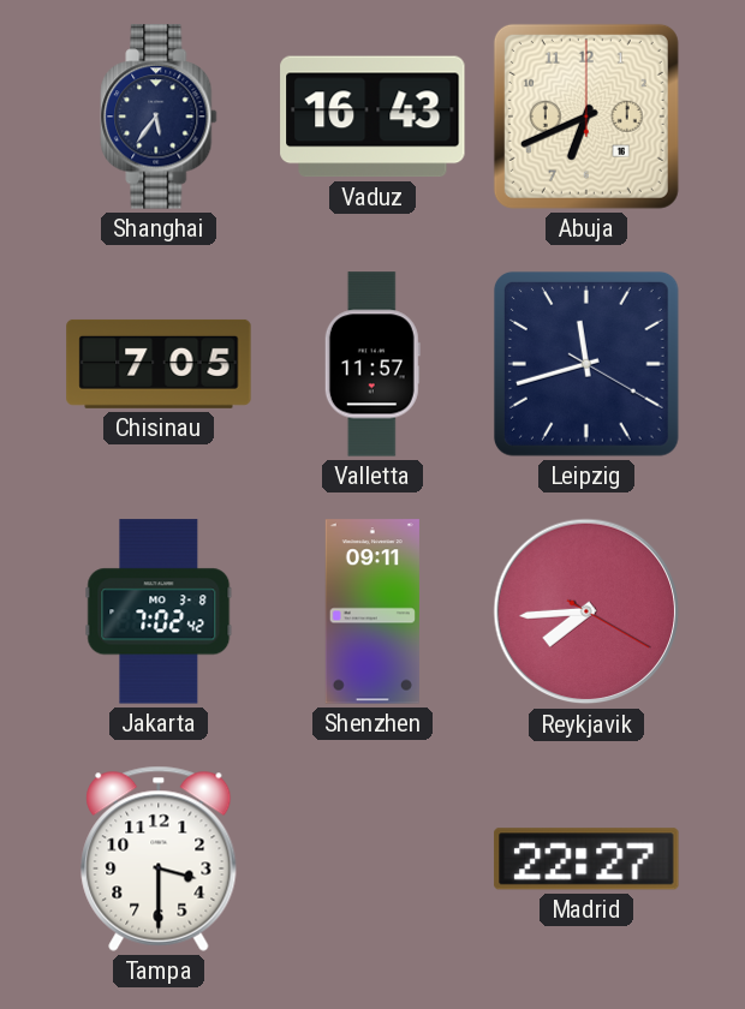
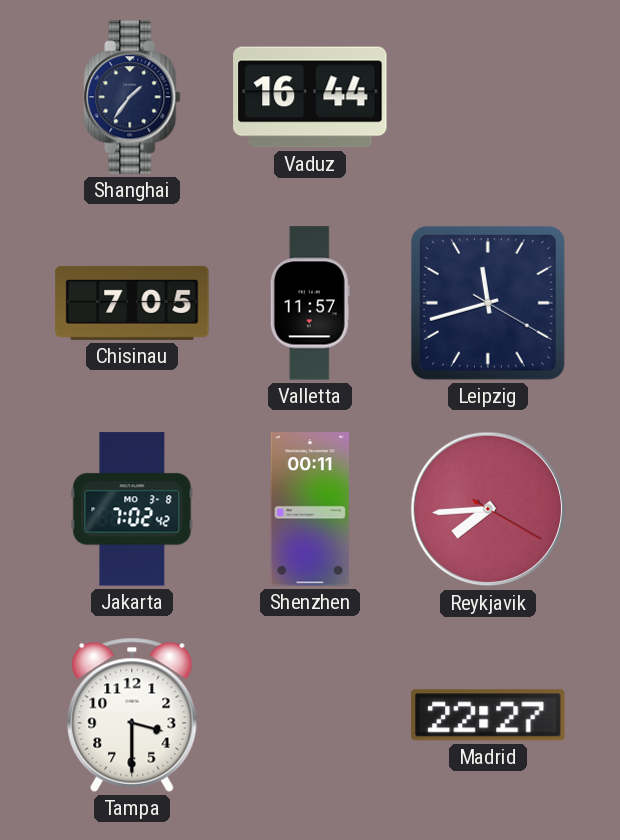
Shanghai: 5:36 -> 1:36
Vaduz: 16:43 -> 16:44
Abuja: 6:41 -> none
Shenzhen: 09:11 -> 00:11
